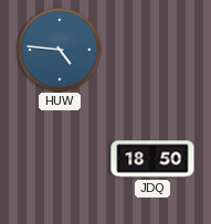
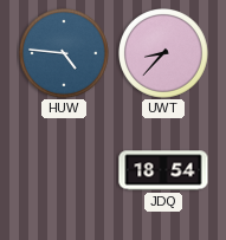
UWT: none -> 8:37
JDQ: 18:50 -> 18:54
